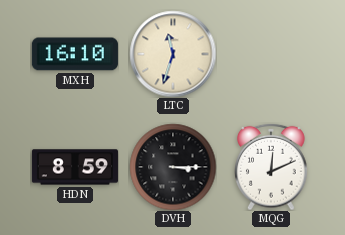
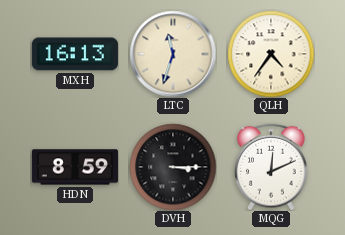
MXH: 16:10 -> 16:13
QLH: none -> 4:36
